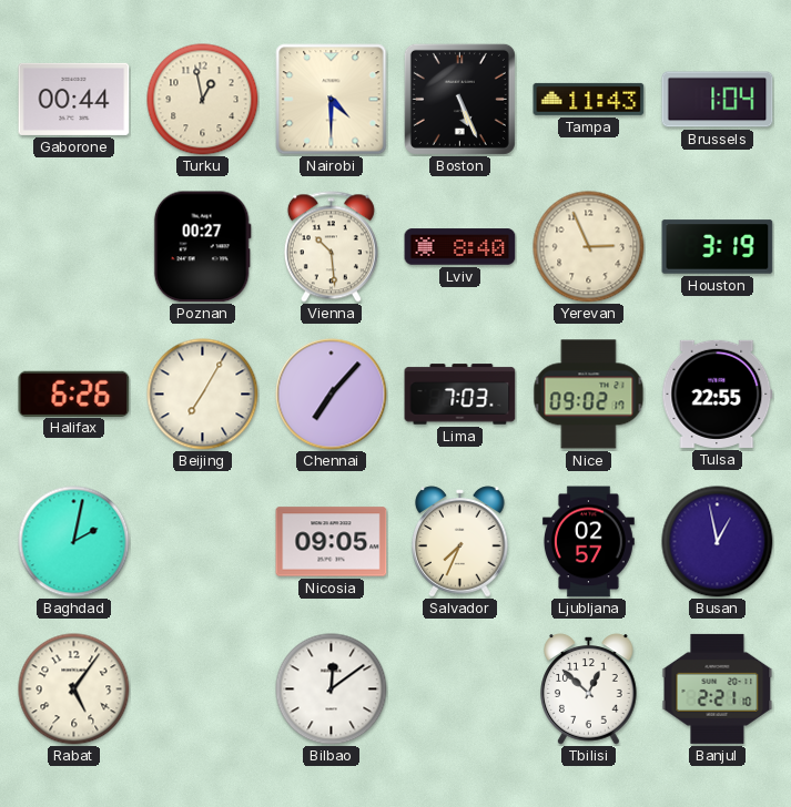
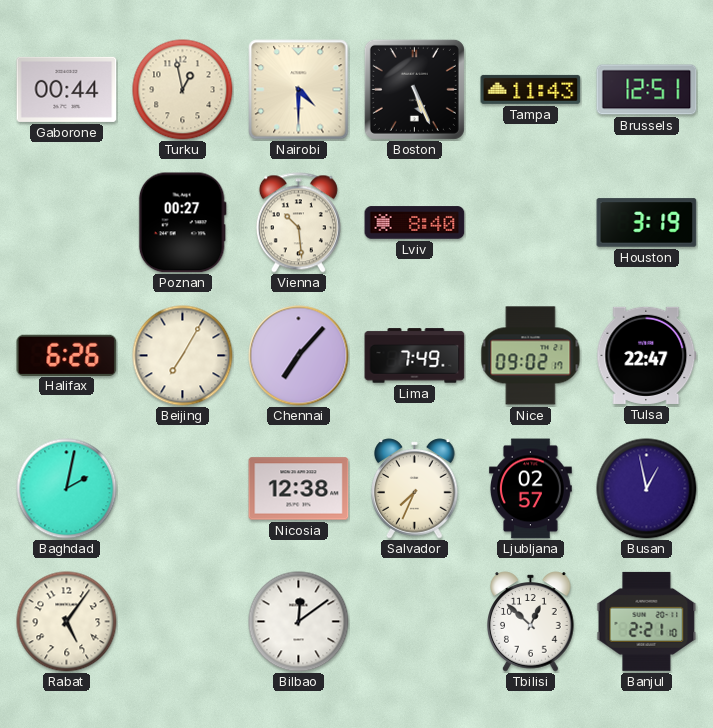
Brussels: 1:04 -> 12:51
Yerevan: 2:56 -> none
Lima: 7:03 -> 7:49
Tulsa: 22:55 -> 22:47
Nicosia: 09:05 -> 12:38
